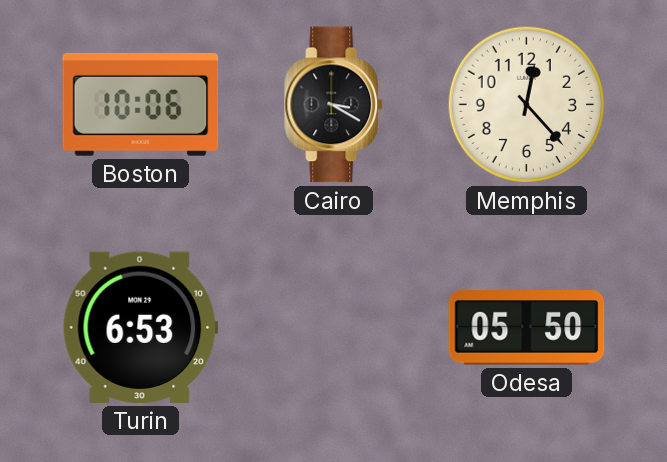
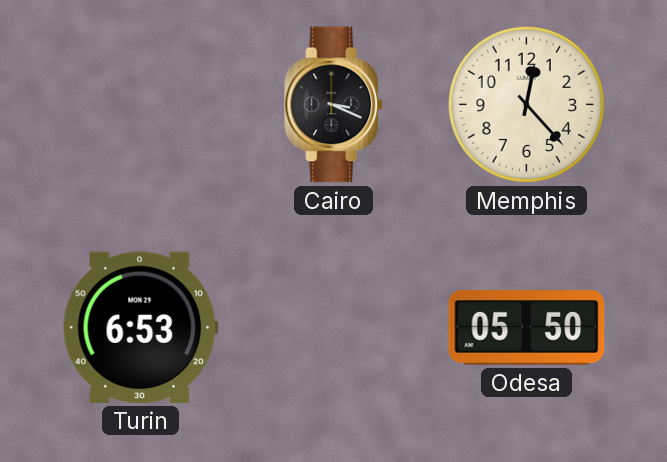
Boston: 10:06 -> none
Cairo: 3:20 -> 3:19
